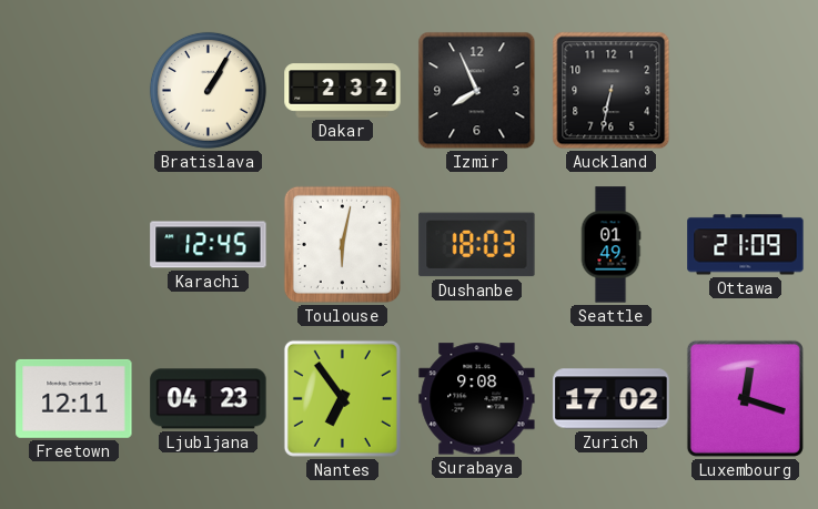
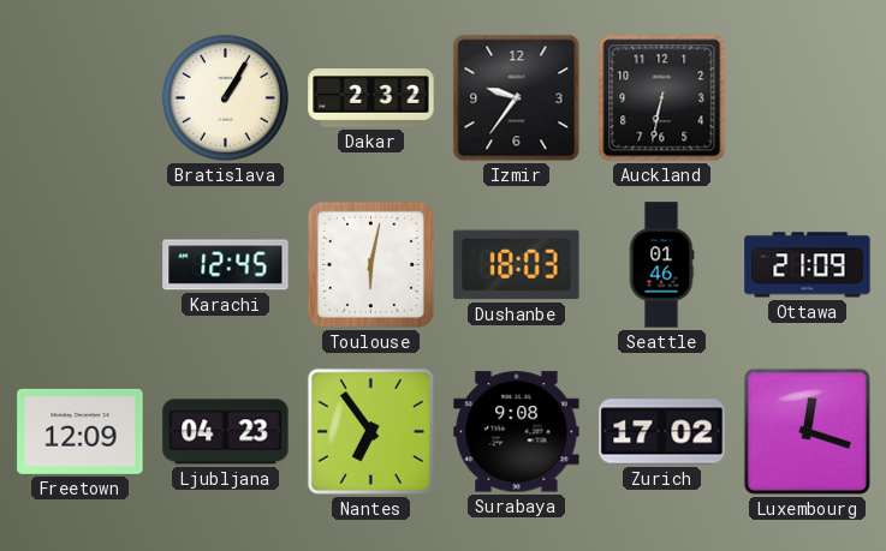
Izmir: 7:56 -> 9:36
Seattle: 01:49 -> 01:46
Freetown: 12:11 -> 12:09
